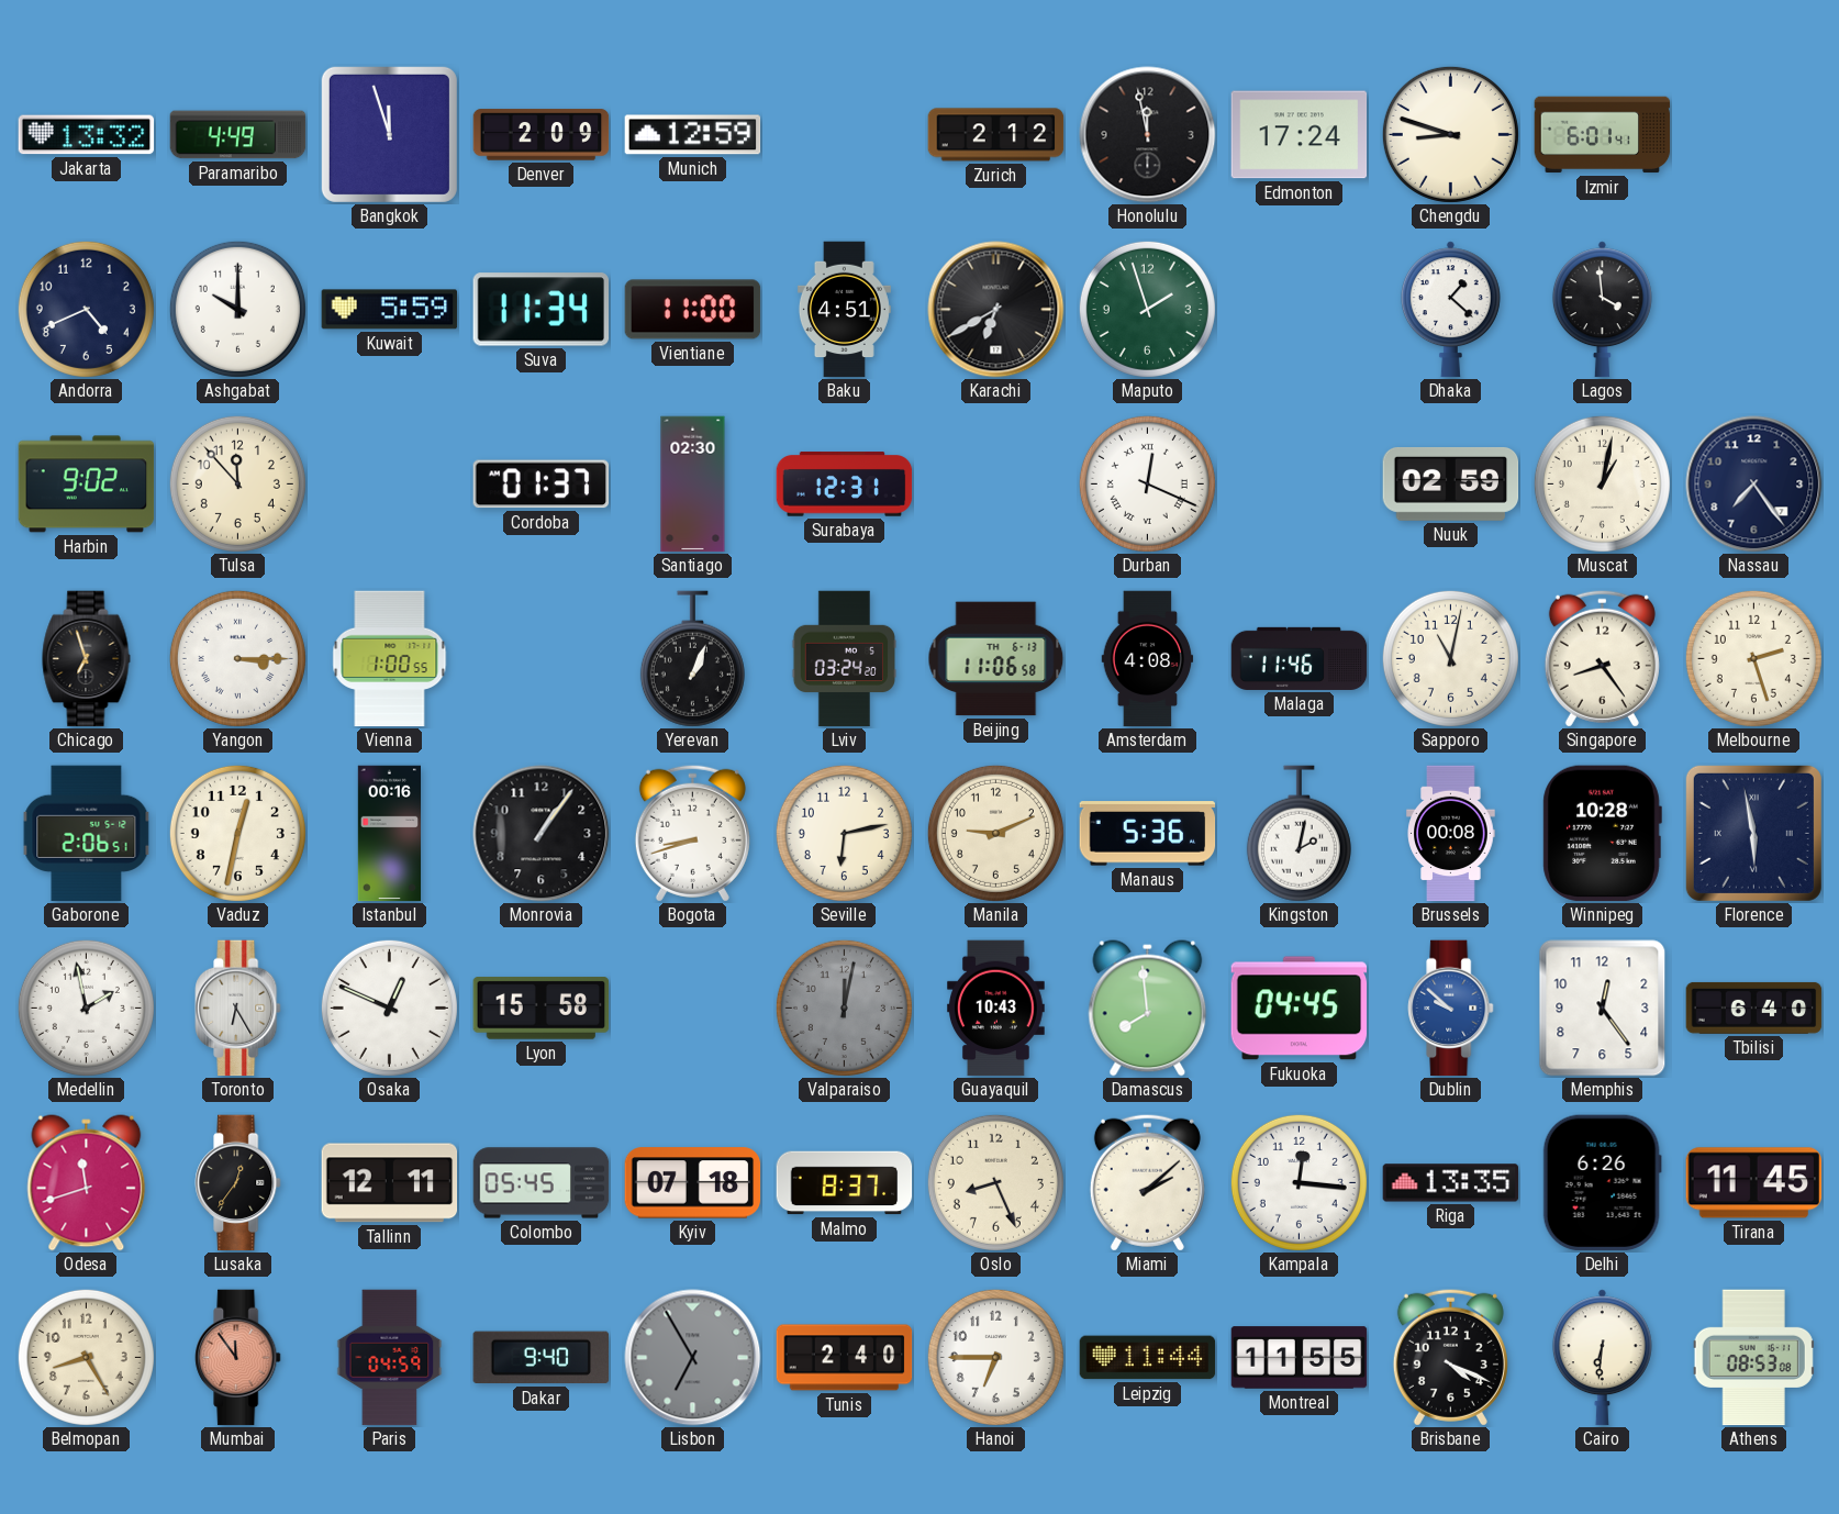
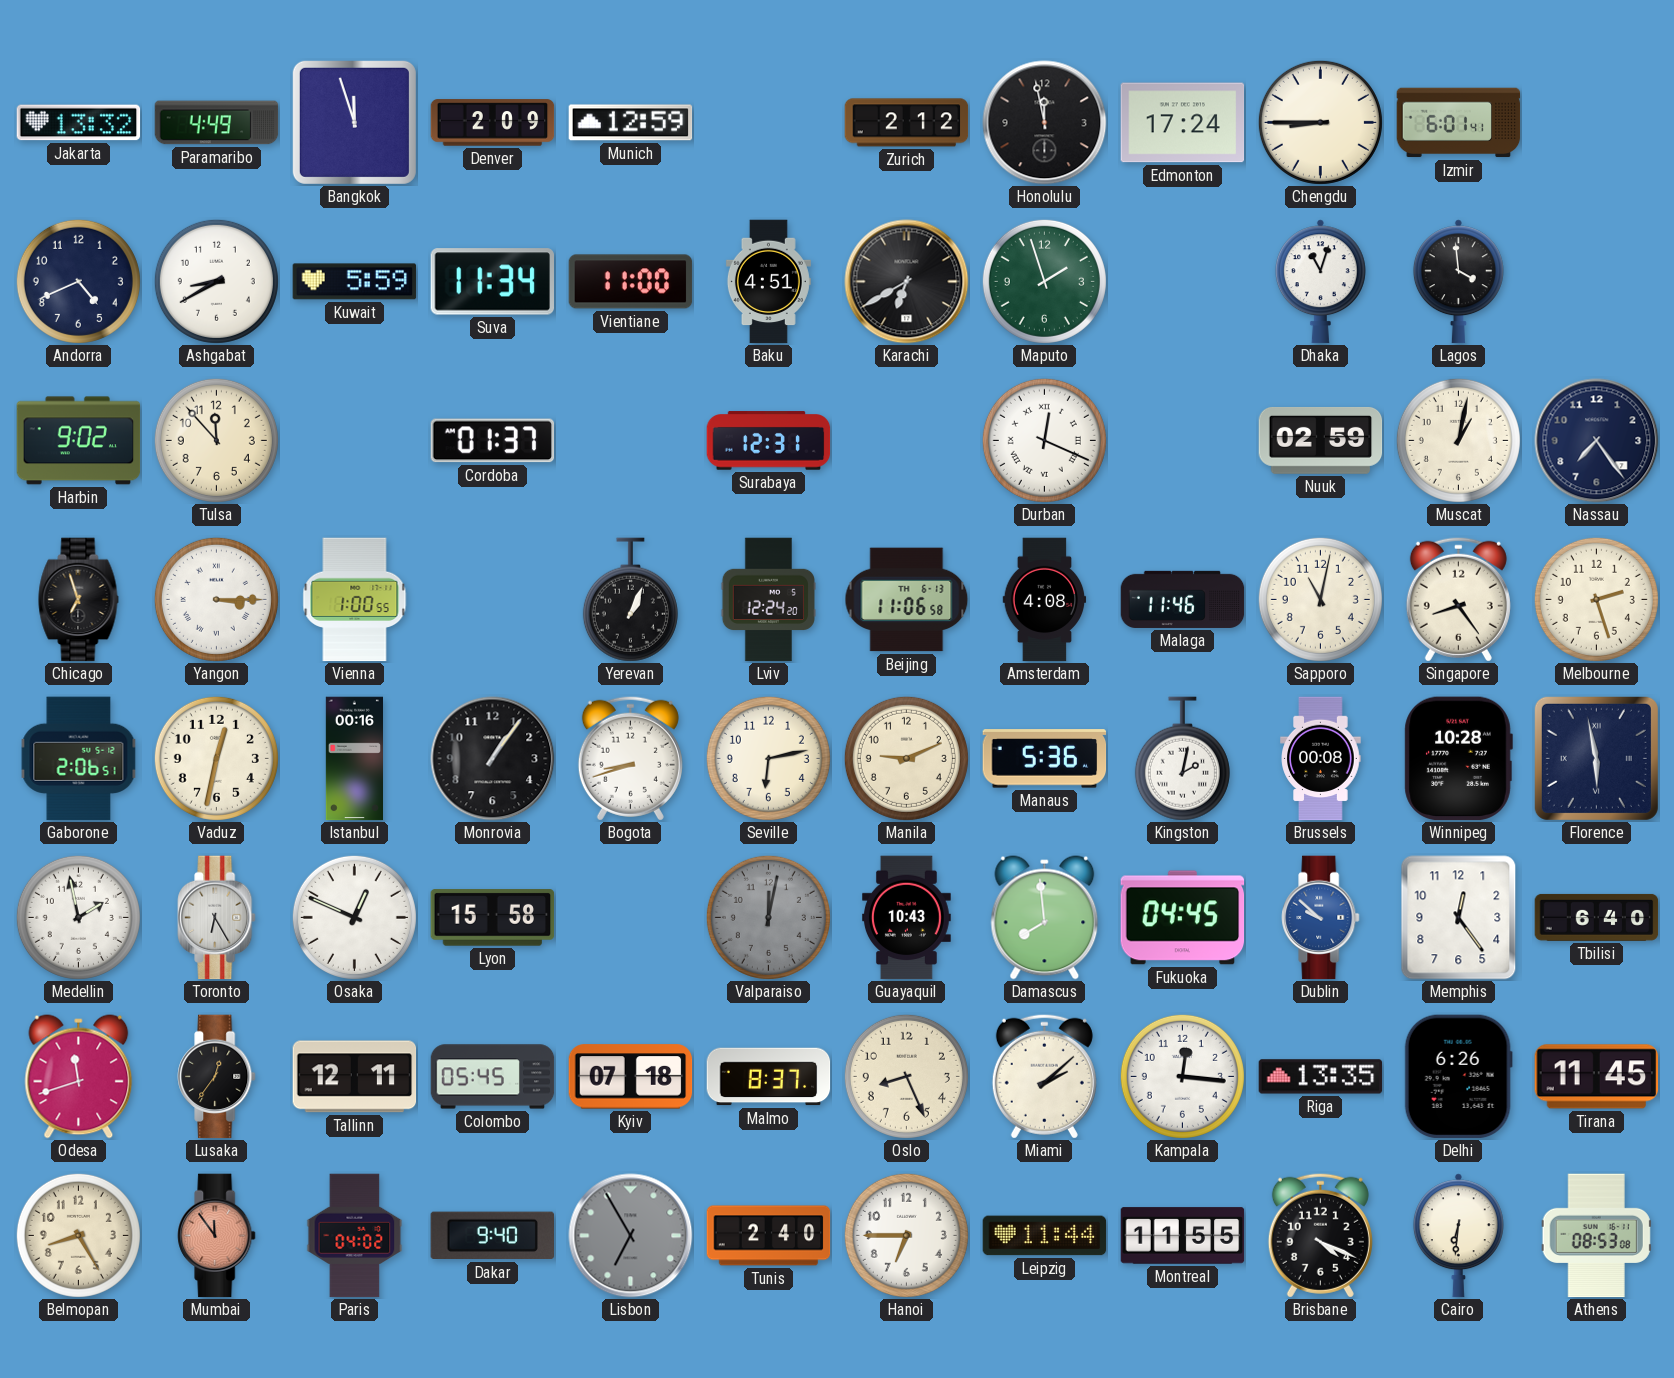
Chengdu: 8:48 -> 8:45
Ashgabat: 10:00 -> 8:40
Dhaka: 1:22 -> 11:03
Santiago: 02:30 -> none
Lviv: 03:24 -> 12:24
Paris: 04:59 -> 04:02
